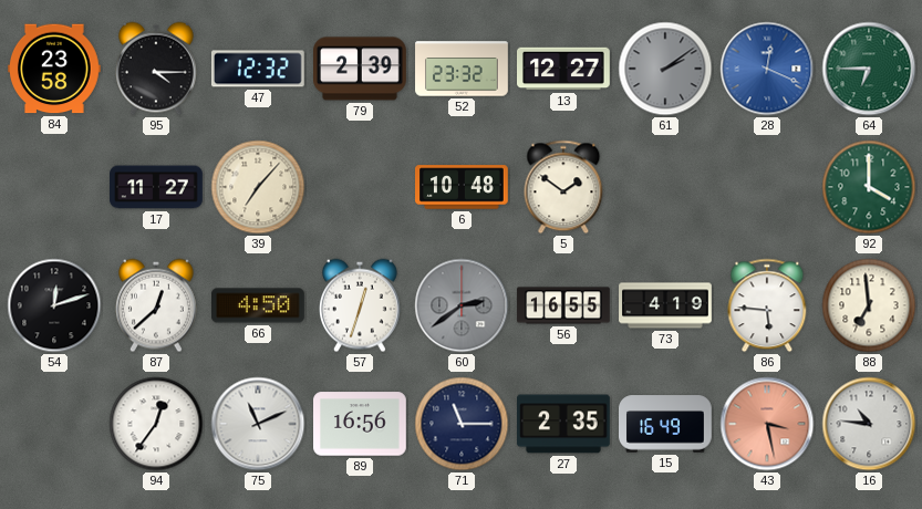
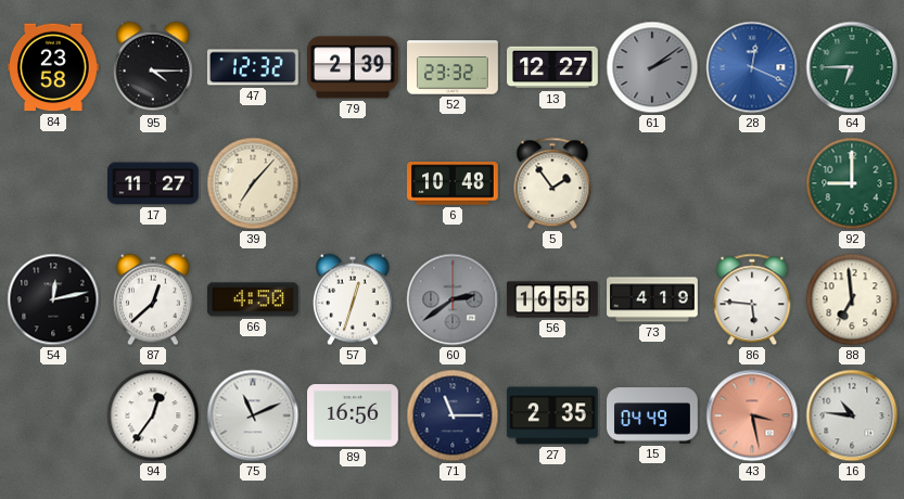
5: 1:51 -> 1:54
92: 4:00 -> 9:00
54: 12:12 -> 12:13
15: 16:49 -> 04:49
